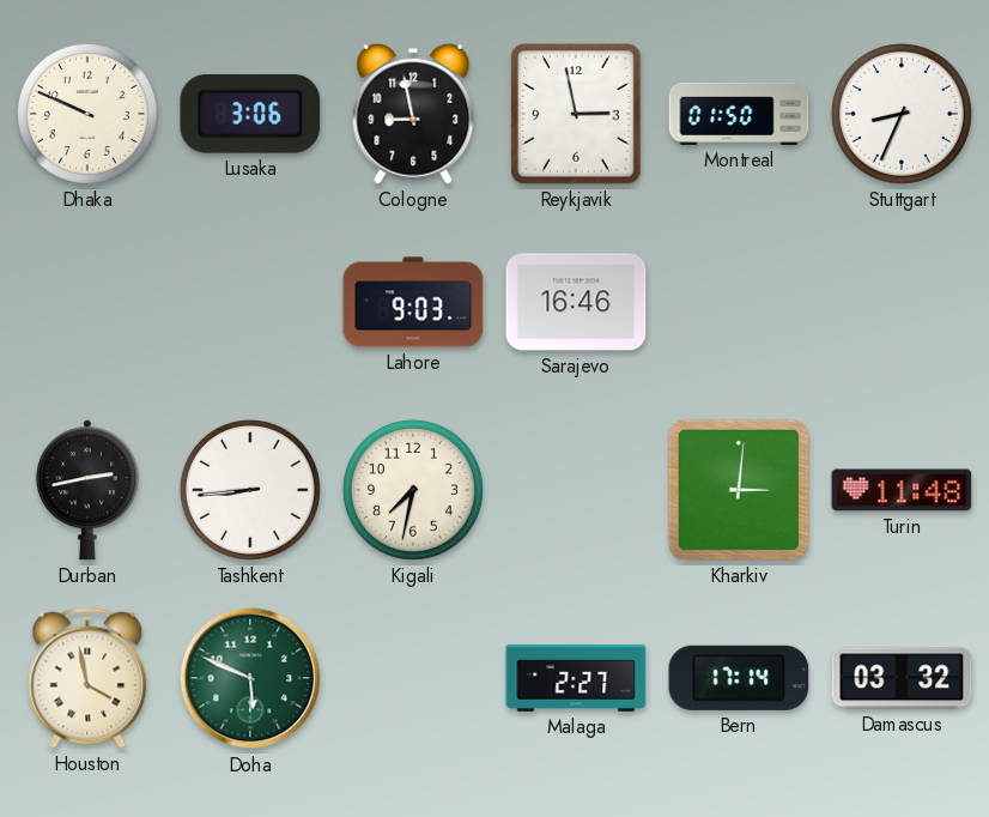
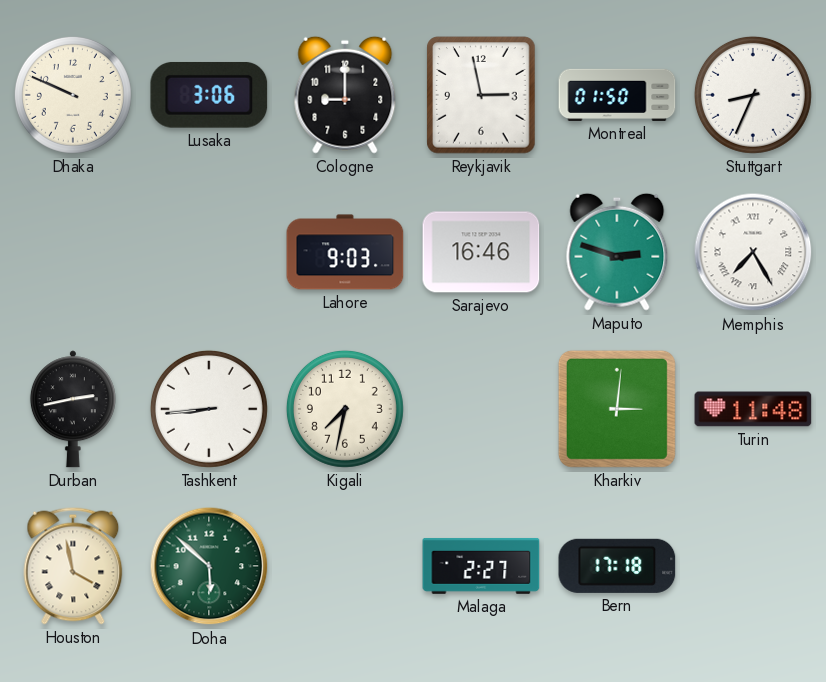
Cologne: 8:58 -> 9:00
Maputo: none -> 2:48
Memphis: none -> 7:25
Doha: 5:49 -> 5:52
Bern: 17:14 -> 17:18
Damascus: 03:32 -> none
